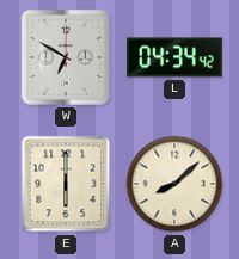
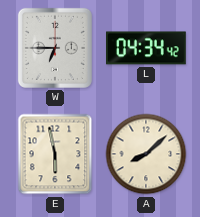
W: 6:50 -> 6:45
E: 6:00 -> 5:58
